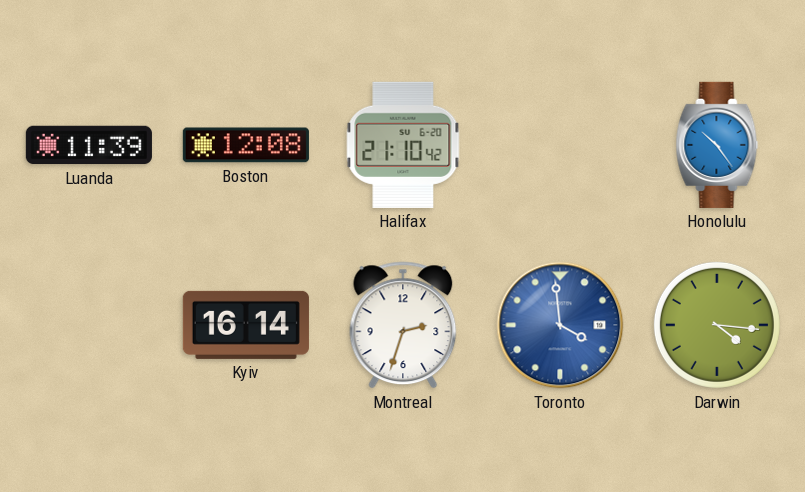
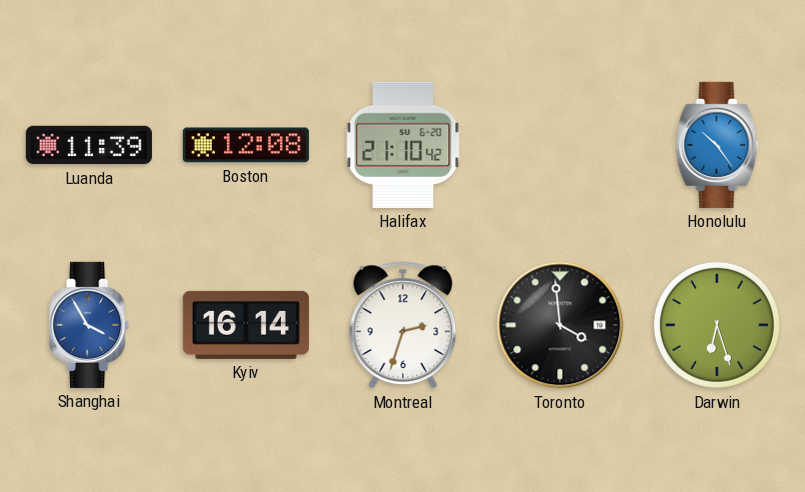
Shanghai: none -> 3:55
Toronto dial: blue -> black
Darwin: 4:16 -> 6:27
